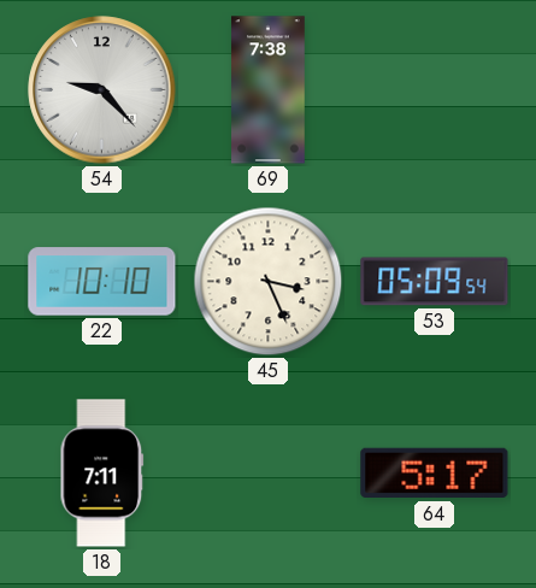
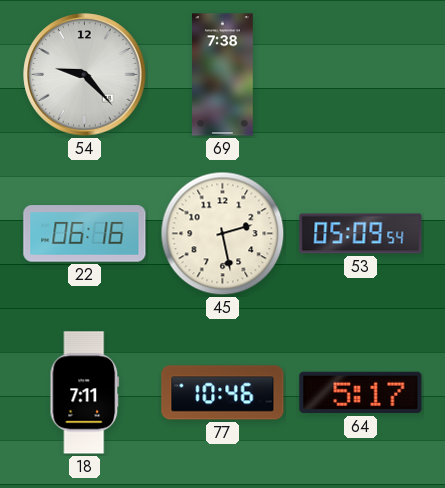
22: 10:10 -> 06:16
45: 3:26 -> 2:28
77: none -> 10:46
